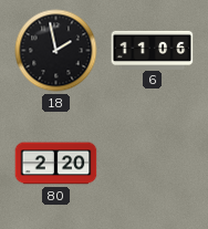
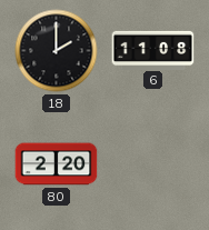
18: 1:58 -> 2:00
6: 11:06 -> 11:08
